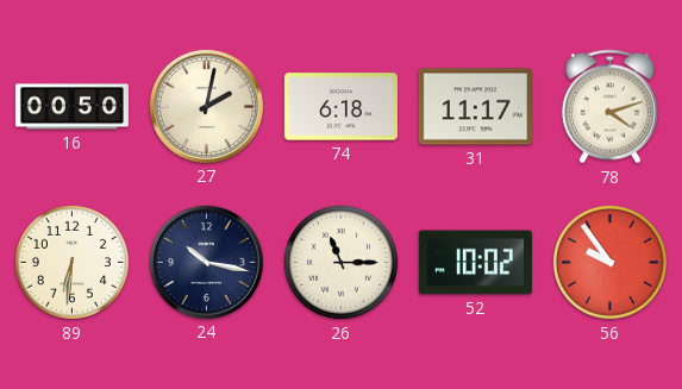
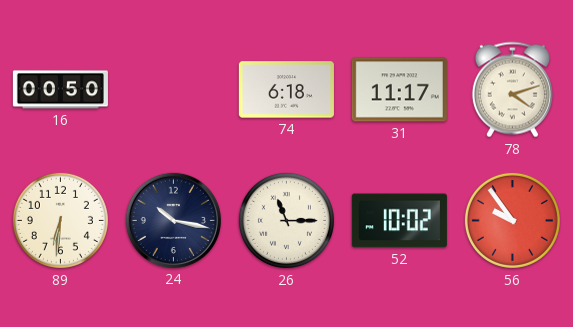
27: 2:02 -> none
